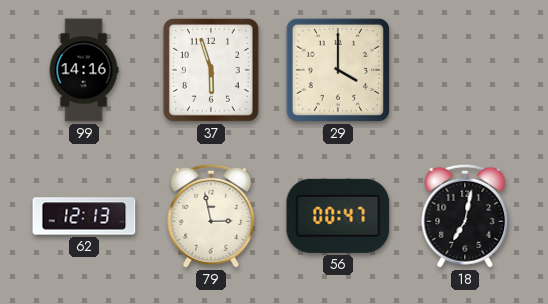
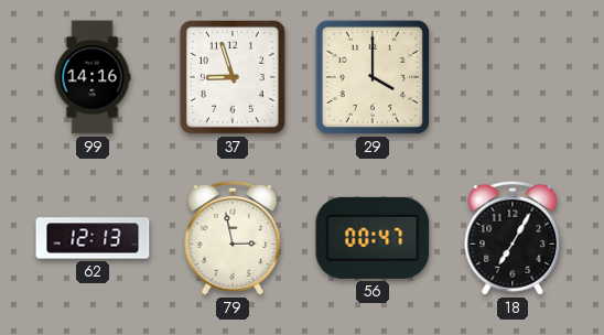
37: 5:57 -> 8:57
18: 7:02 -> 7:05
